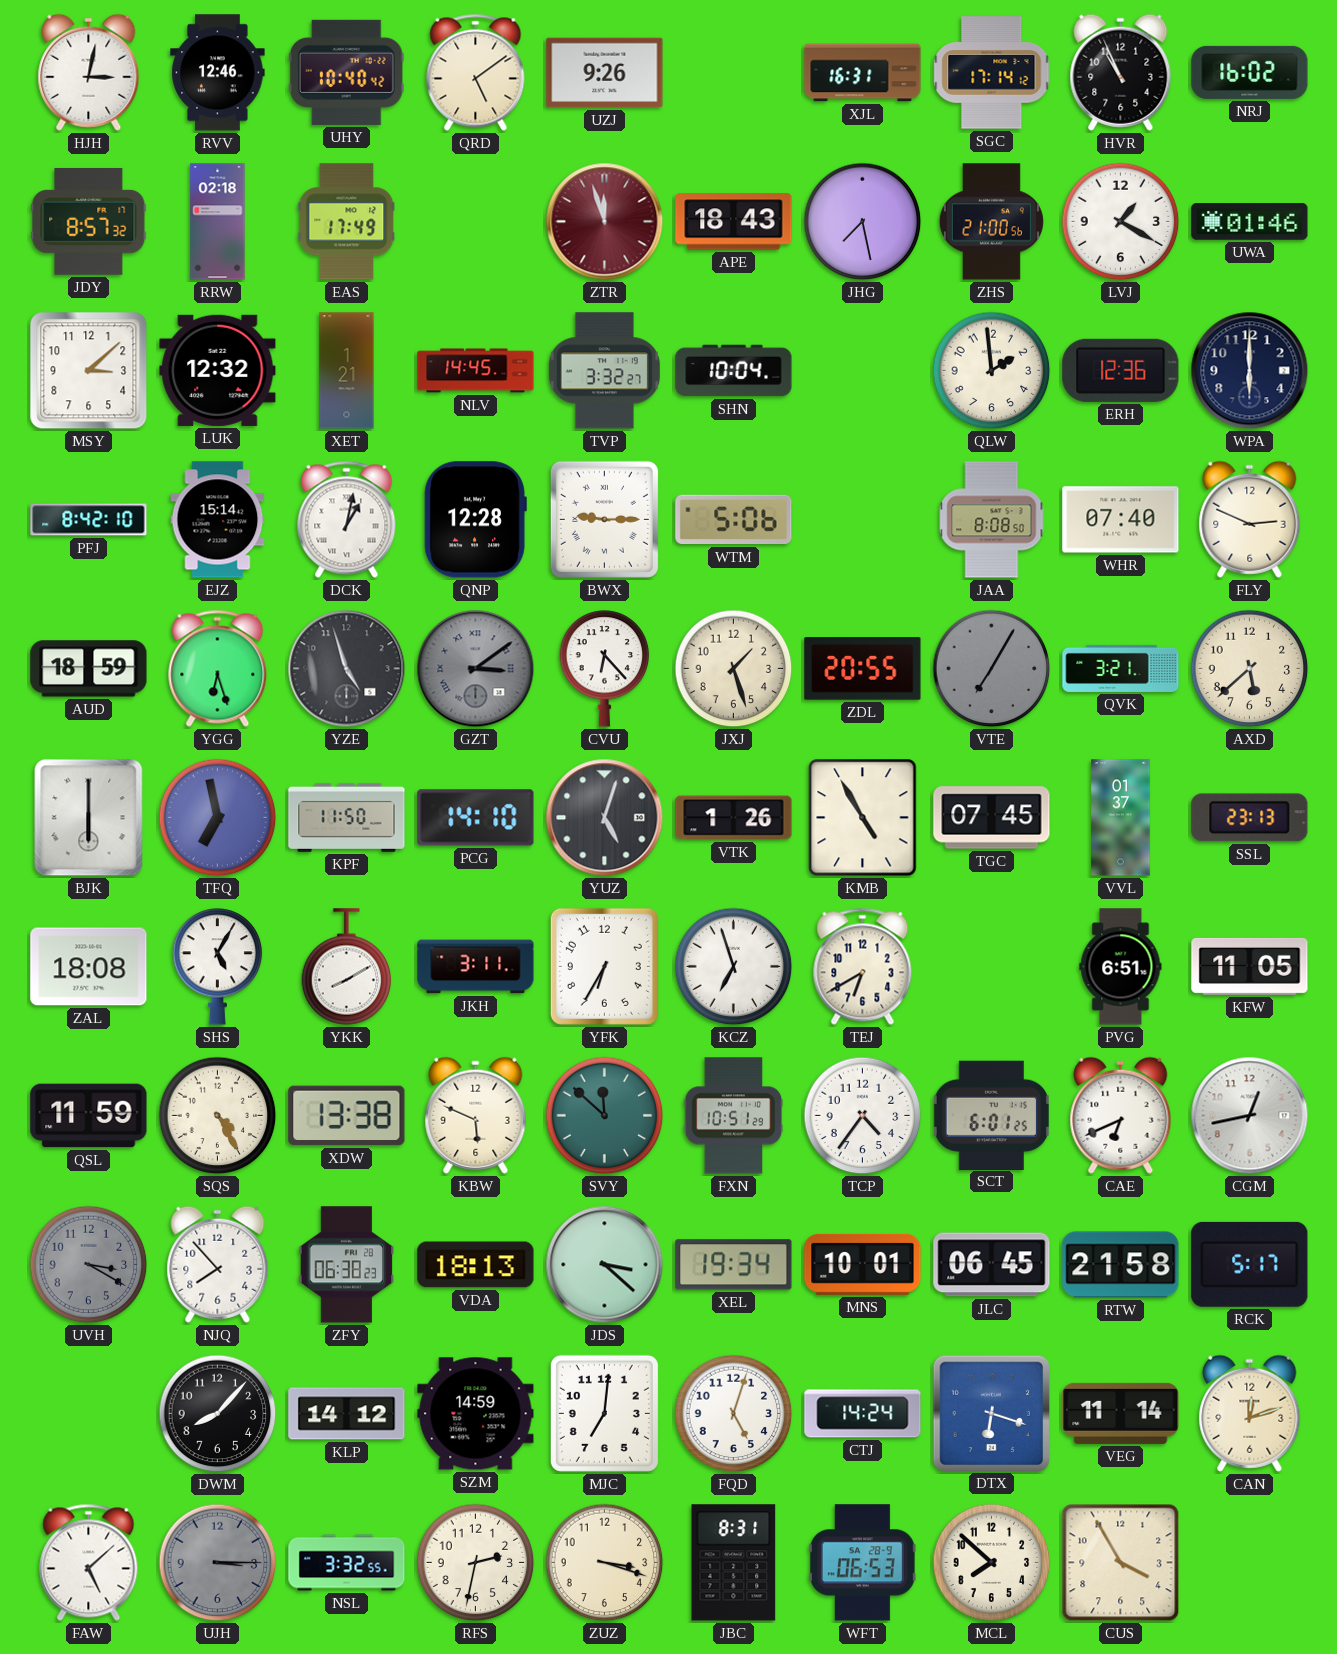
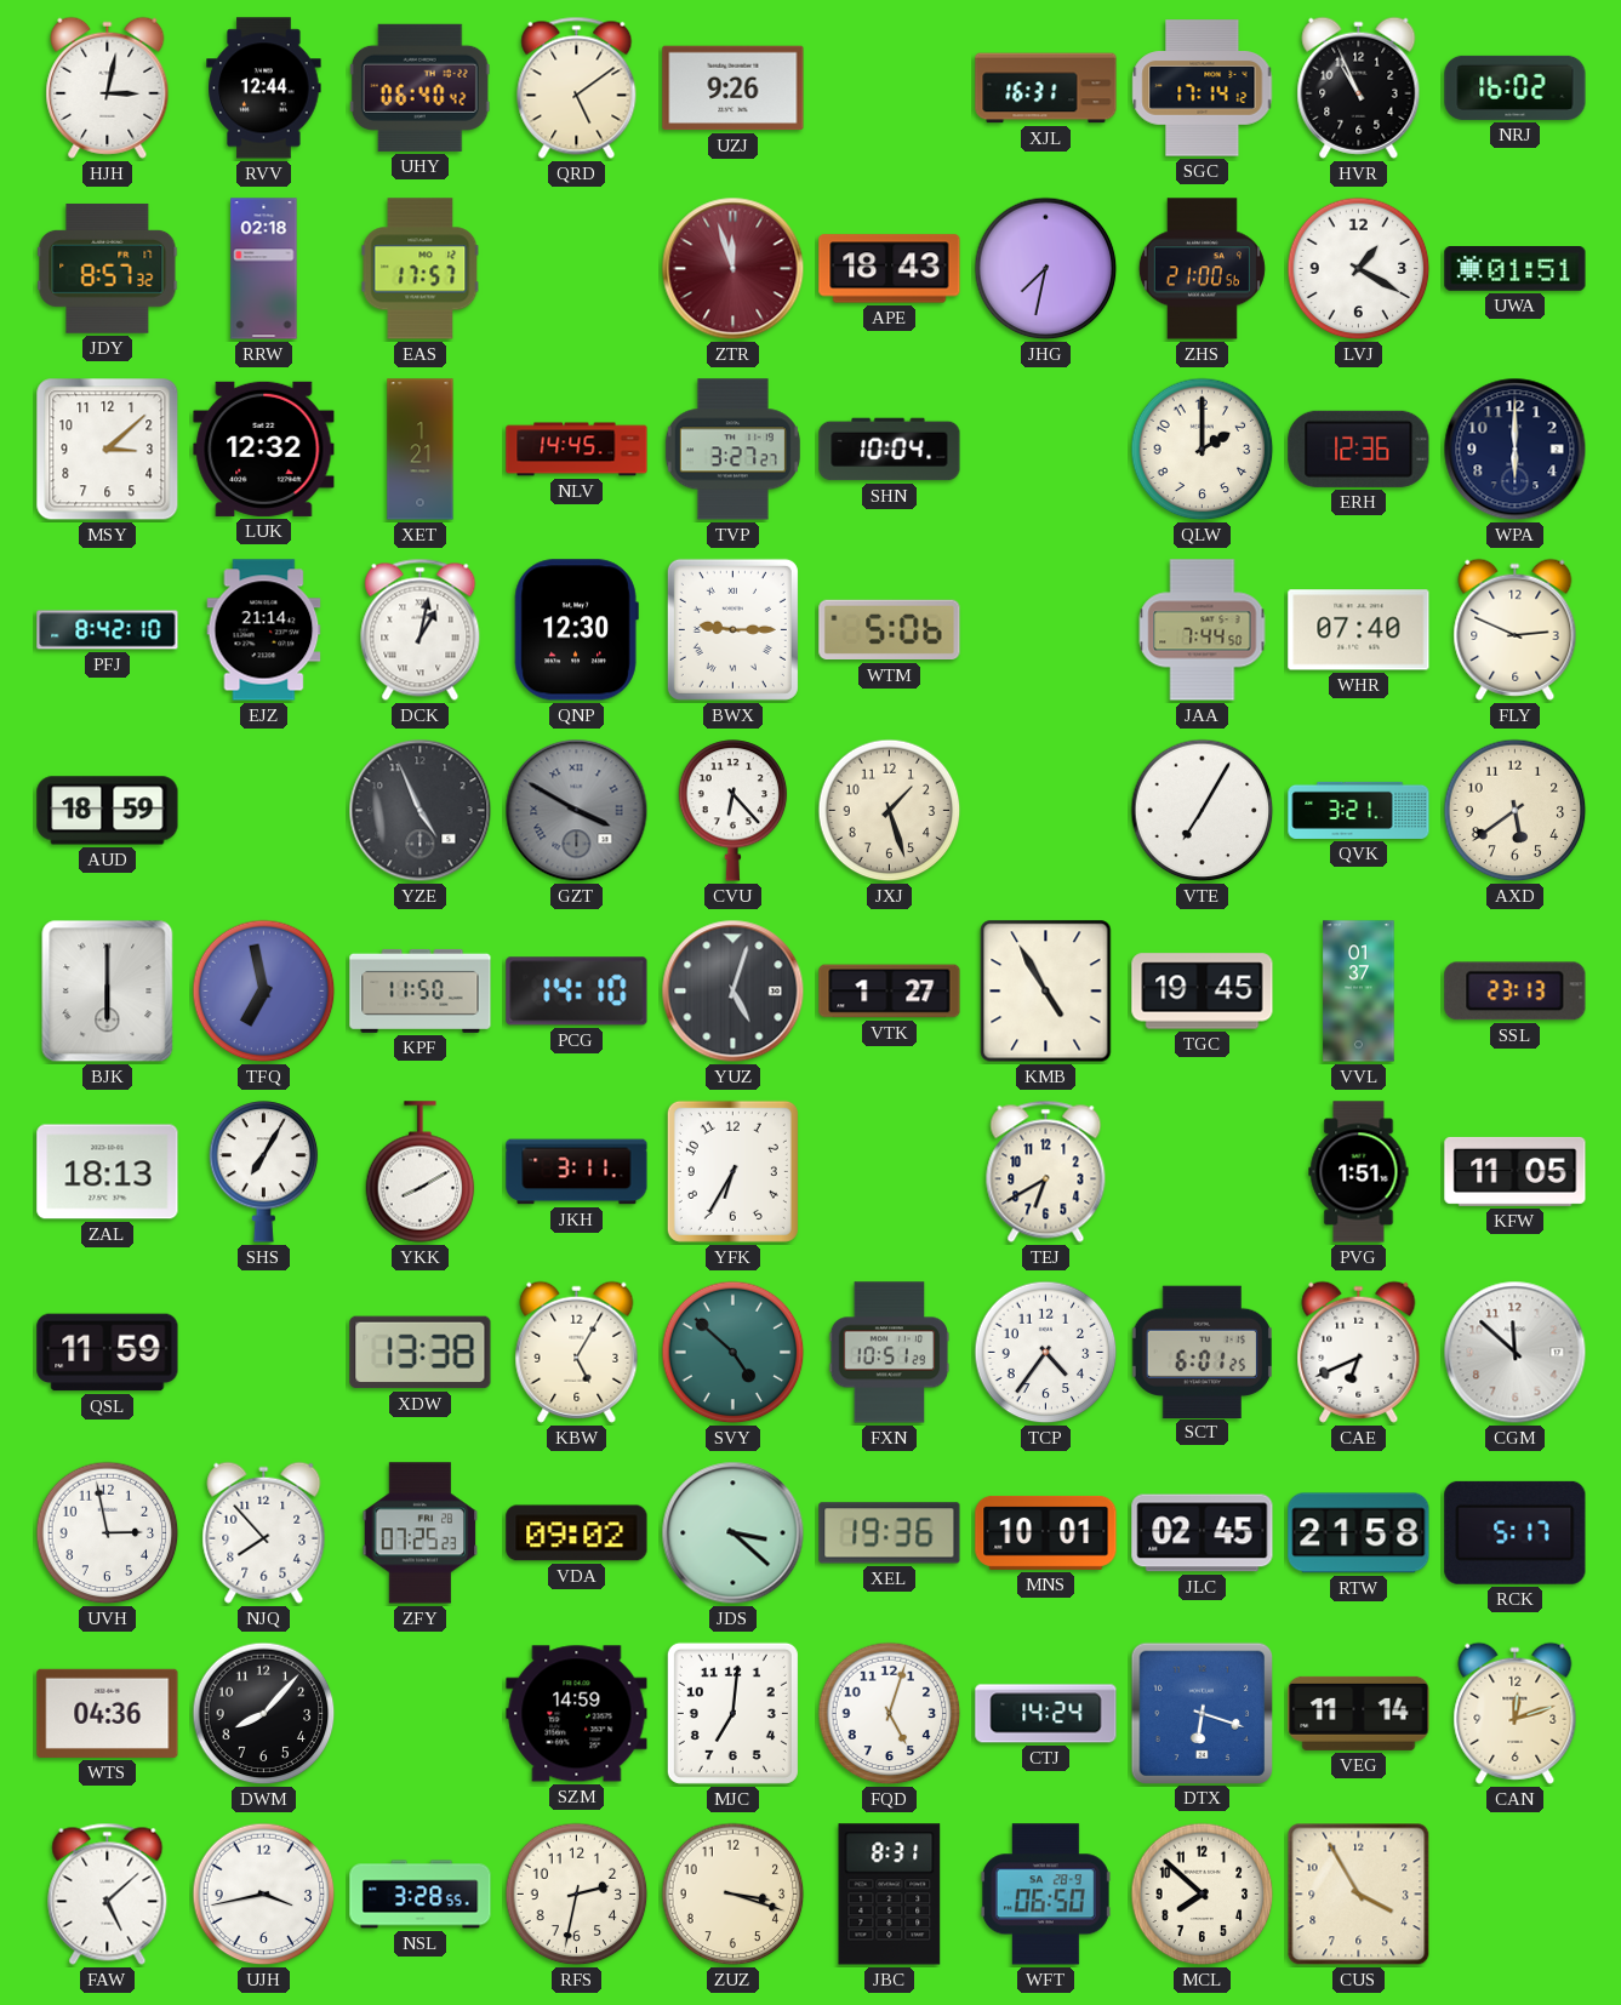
RVV: 12:46 -> 12:44
UHY: 10:40 -> 06:40
EAS: 17:49 -> 17:57
JHG: 7:28 -> 7:32
UWA: 01:46 -> 01:51
TVP: 3:32 -> 3:27
QLW: 1:59 -> 2:00
EJZ: 15:14 -> 21:14
QNP: 12:28 -> 12:30
JAA: 8:08 -> 7:44
YGG: 6:27 -> none
YZE: 4:57 -> 4:56
GZT: 3:09 -> 3:50
ZDL: 20:55 -> none
VTE dial: grey -> white
AXD: 5:38 -> 5:39
VTK: 1:26 -> 1:27
TGC: 07:45 -> 19:45
ZAL: 18:08 -> 18:13
SHS: 5:05 -> 7:05
KCZ: 6:57 -> none
PVG: 6:51 -> 1:51
SQS: 4:25 -> none
KBW: 5:49 -> 5:05
SVY: 11:52 -> 4:52
CGM: 12:43 -> 11:52
UVH: 3:20 -> 2:58
UVH dial: grey -> white
ZFY: 06:38 -> 07:25
VDA: 18:13 -> 09:02
XEL: 19:34 -> 19:36
JLC: 06:45 -> 02:45
WTS: none -> 04:36
KLP: 14:12 -> none
UJH: 3:15 -> 3:43
UJH dial: grey -> white
NSL: 3:32 -> 3:28
WFT: 06:53 -> 06:50
